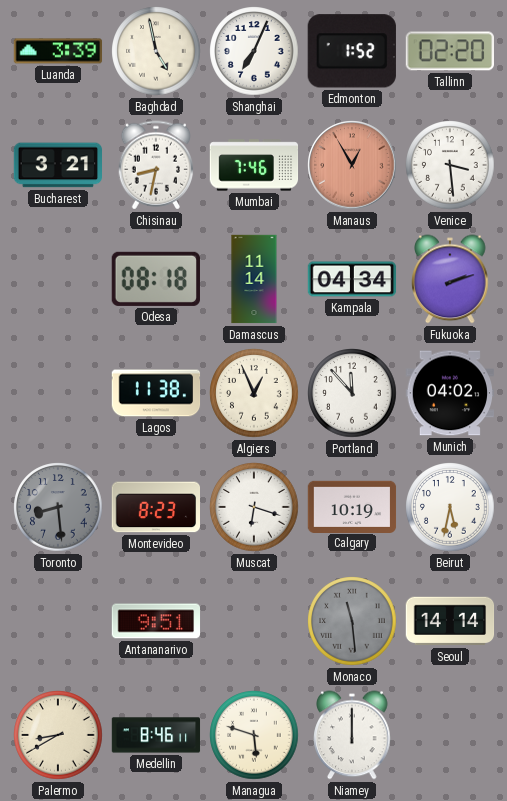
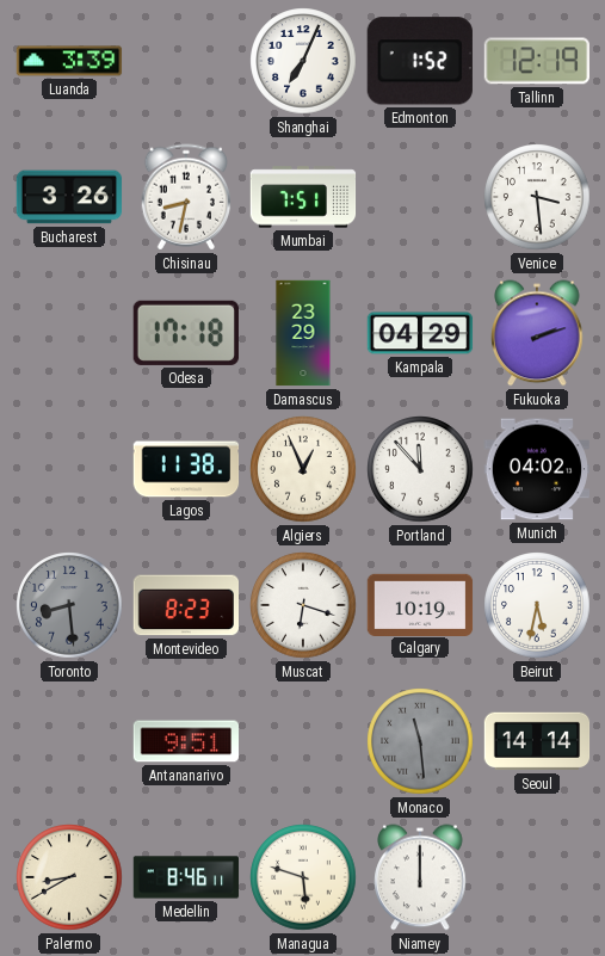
Baghdad: 4:58 -> none
Tallinn: 02:20 -> 12:19
Bucharest: 3:21 -> 3:26
Mumbai: 7:46 -> 7:51
Manaus: 12:55 -> none
Odesa: 08:18 -> 17:18
Damascus: 11:14 -> 23:29
Kampala: 04:34 -> 04:29
